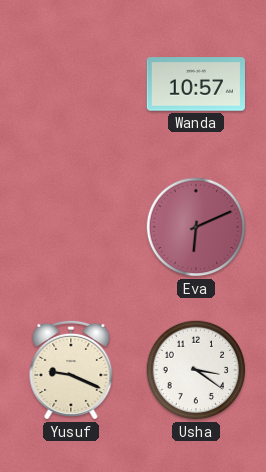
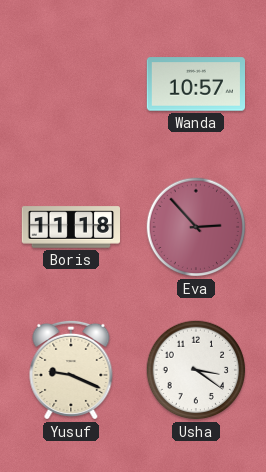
Boris: none -> 11:18
Eva: 6:11 -> 2:53
